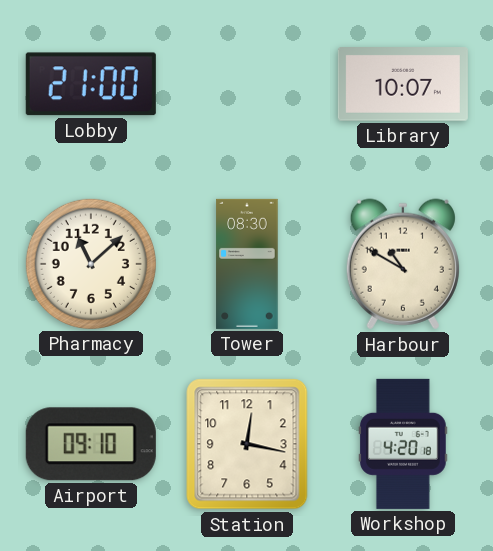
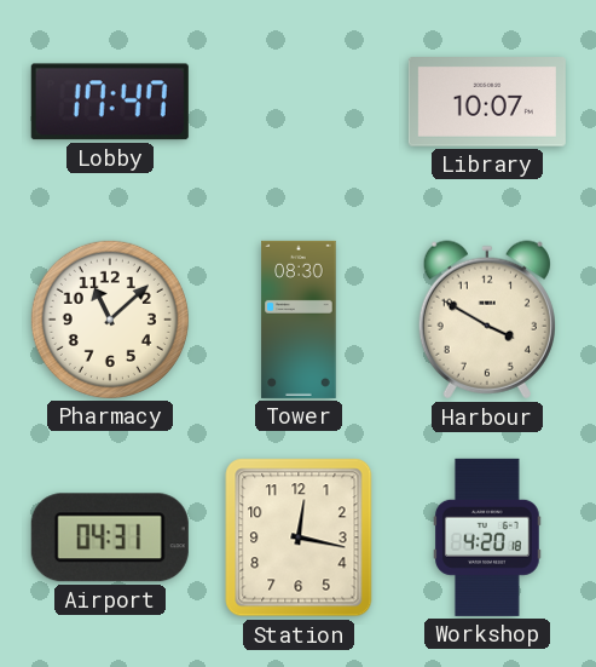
Lobby: 21:00 -> 17:47
Harbour: 10:50 -> 3:50
Airport: 09:10 -> 04:31
